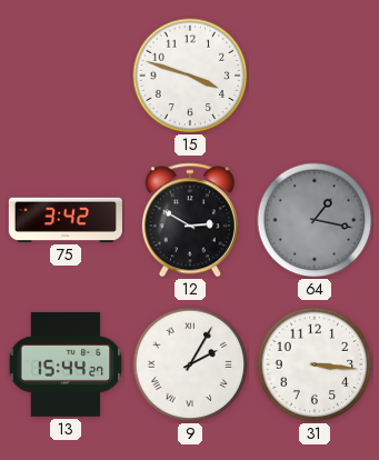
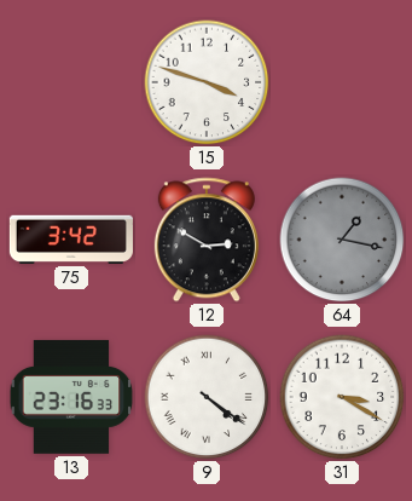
13: 15:44 -> 23:16
9: 2:05 -> 4:21
31: 3:16 -> 3:20
